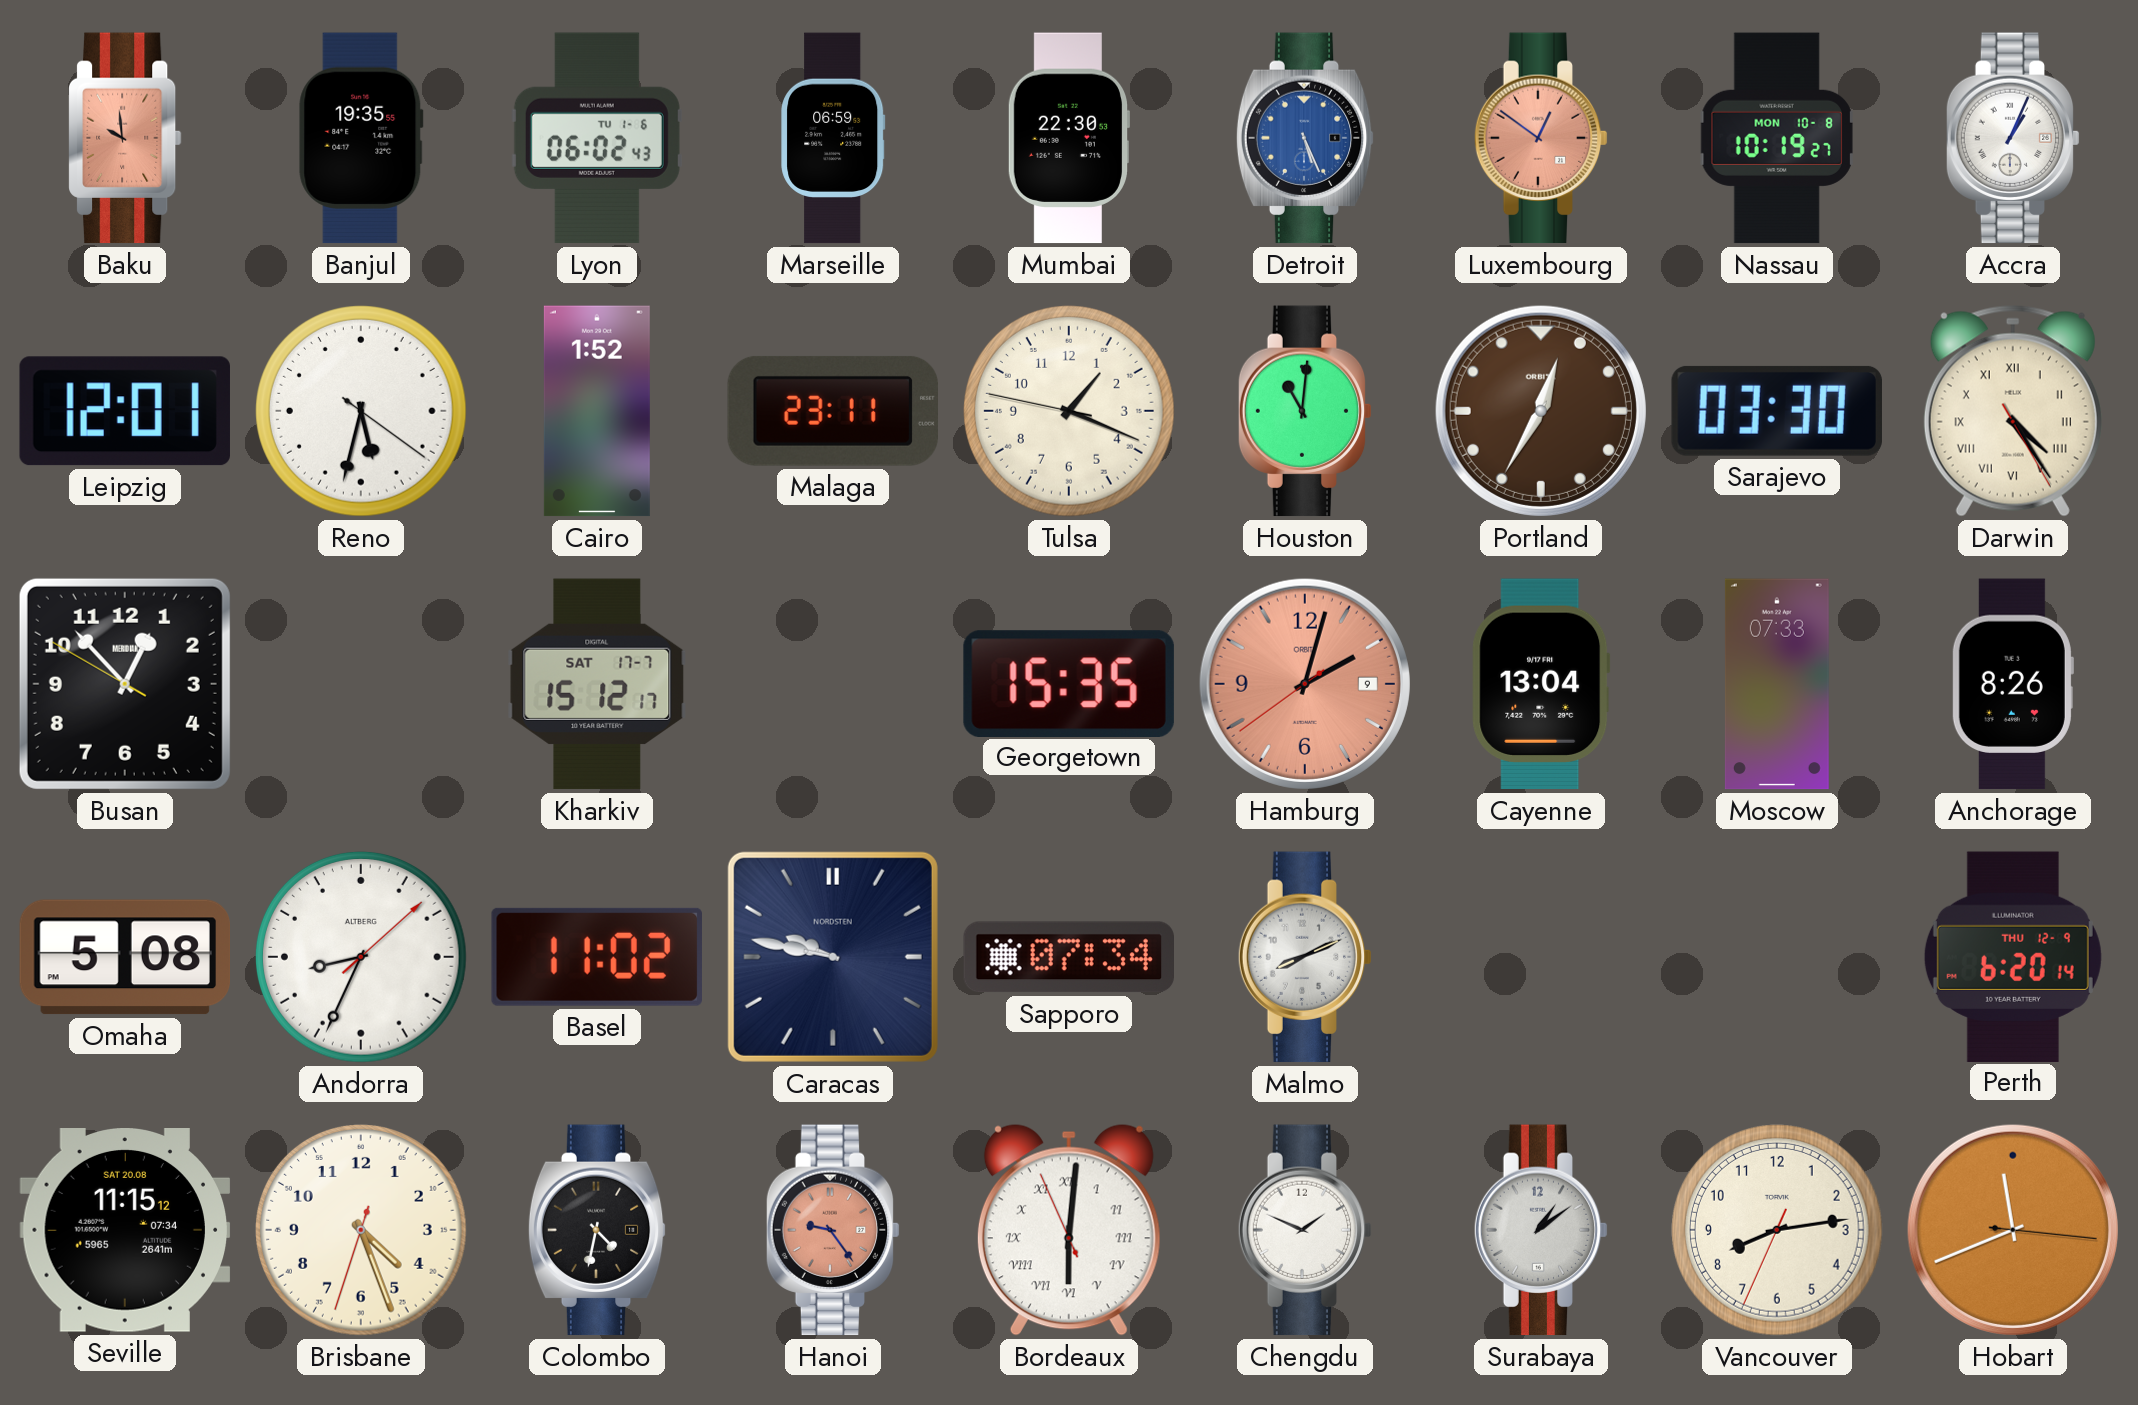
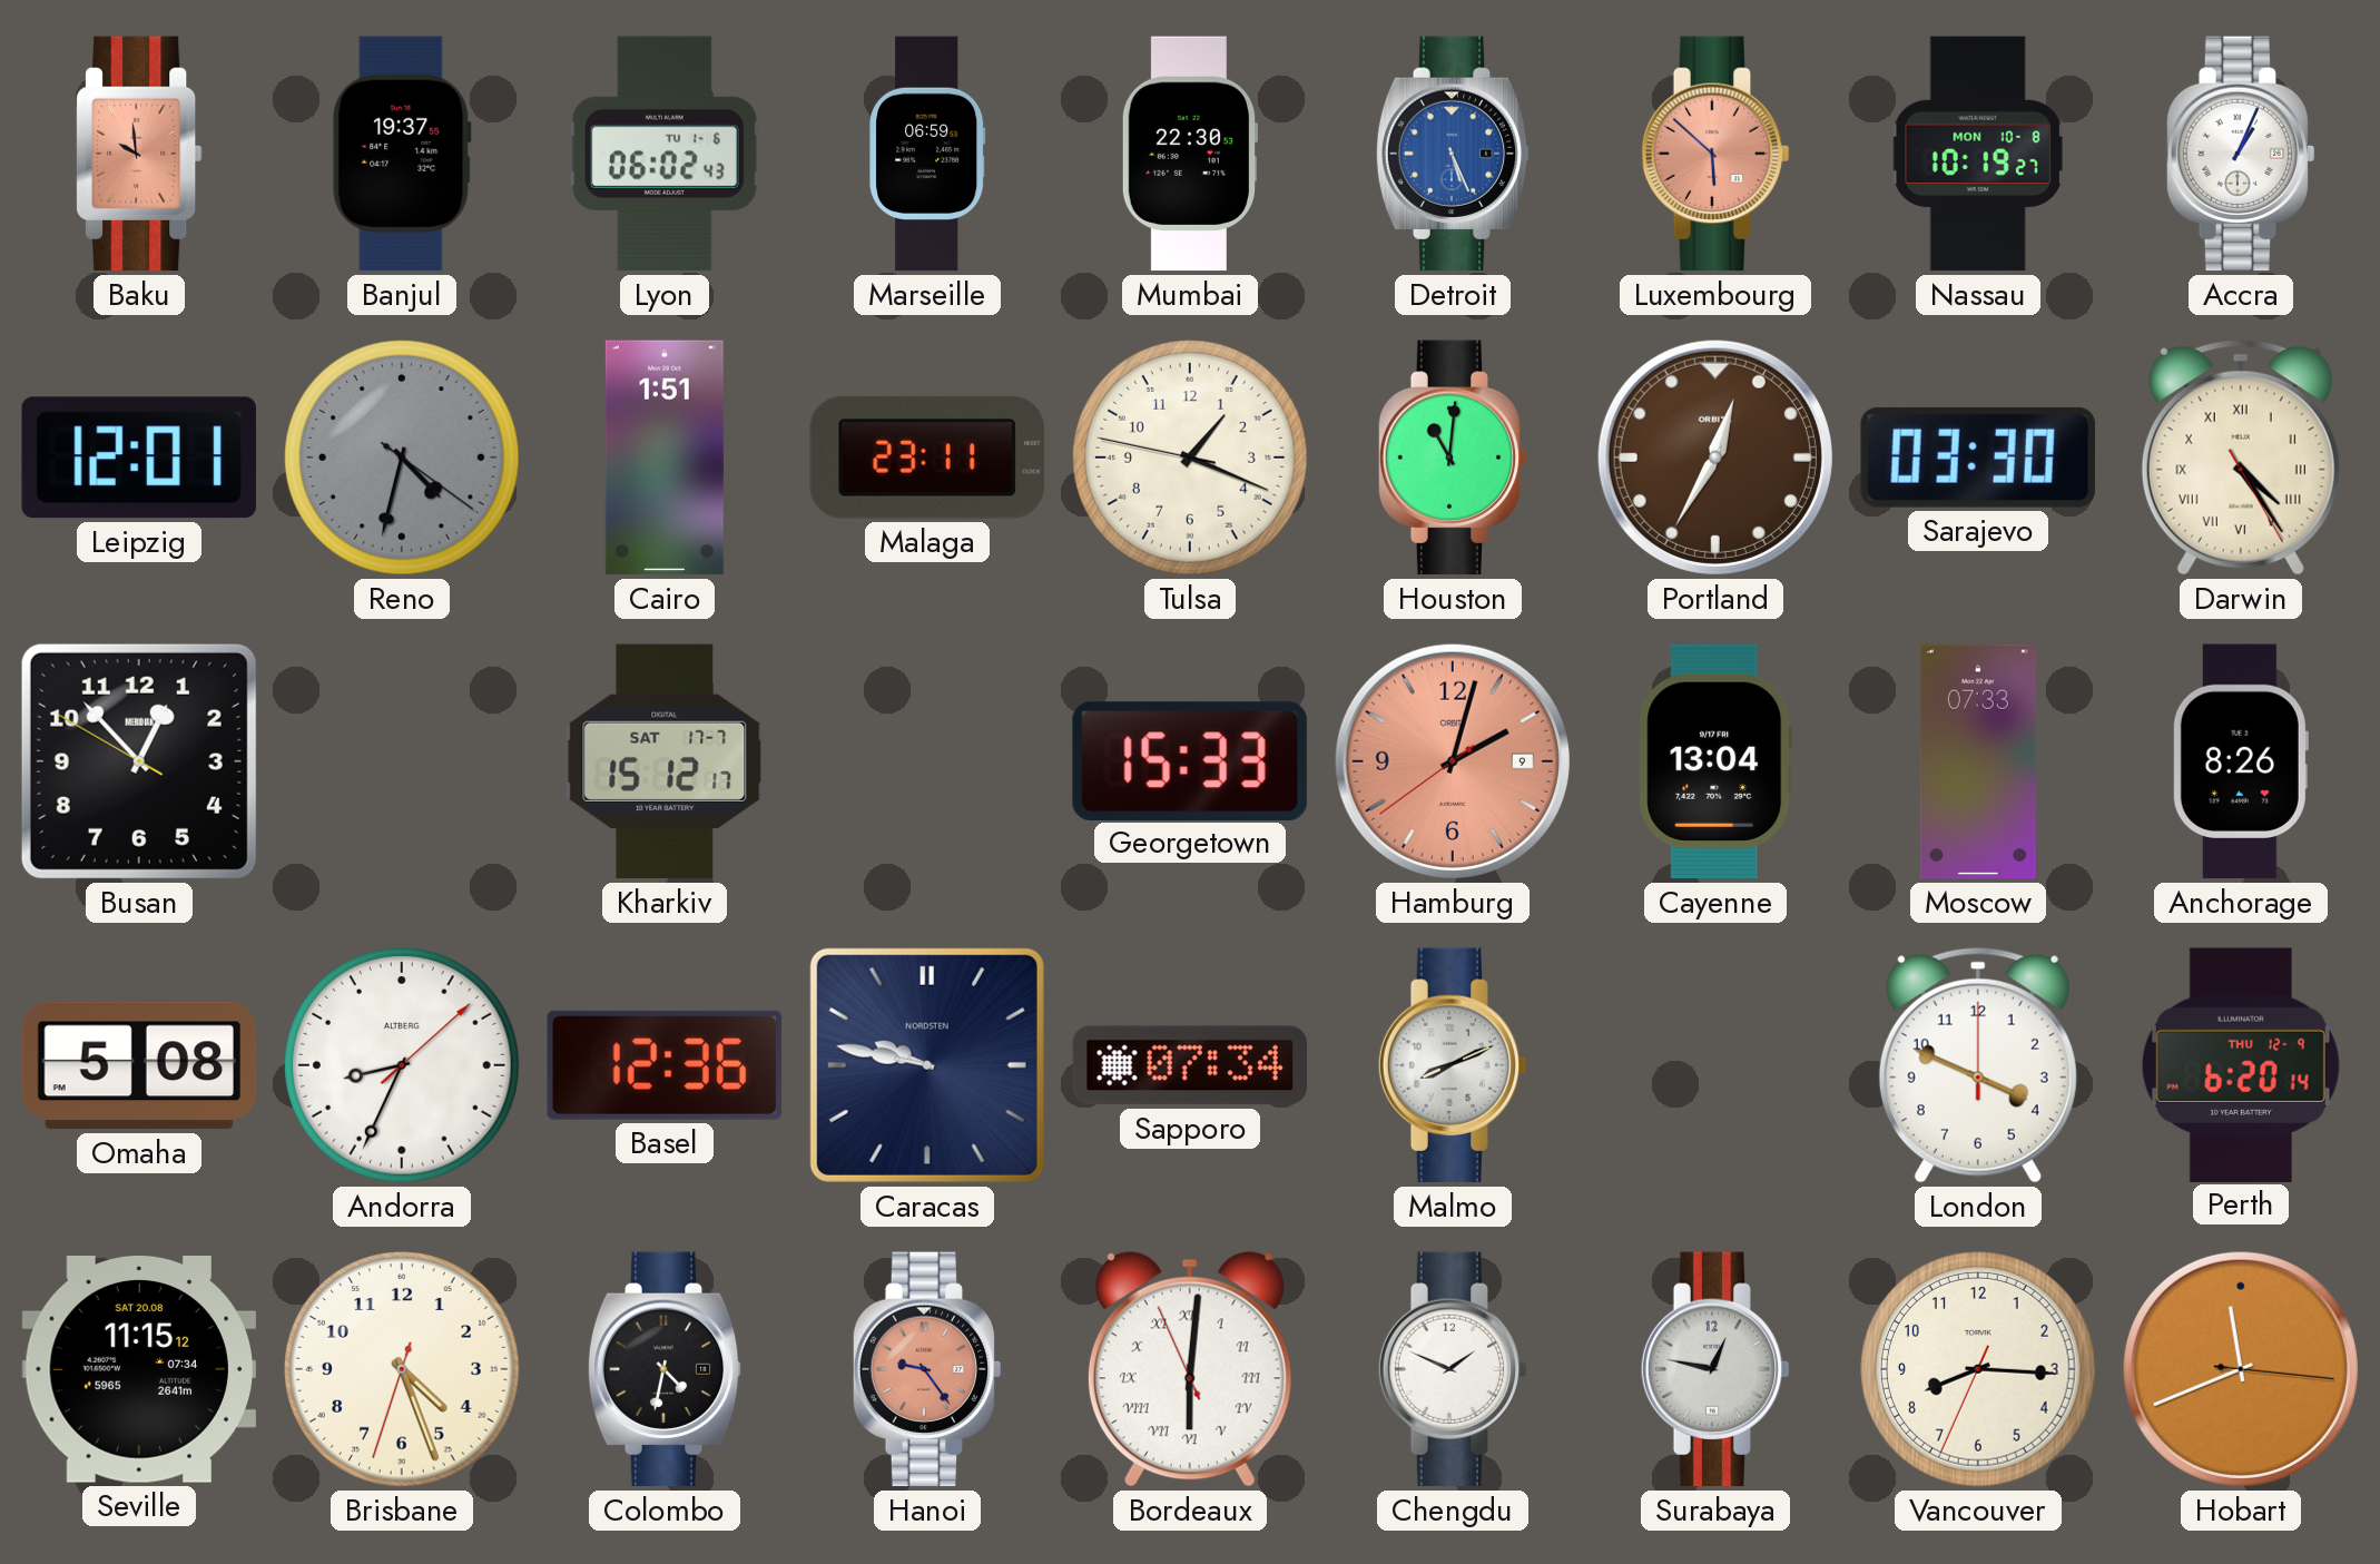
Banjul: 19:35 -> 19:37
Luxembourg: 12:51 -> 5:52
Reno: 5:32 -> 4:32
Reno dial: white -> grey
Cairo: 1:52 -> 1:51
Georgetown: 15:35 -> 15:33
Basel: 11:02 -> 12:36
London: none -> 3:49
Surabaya: 1:09 -> 12:47
Vancouver: 8:13 -> 8:15
